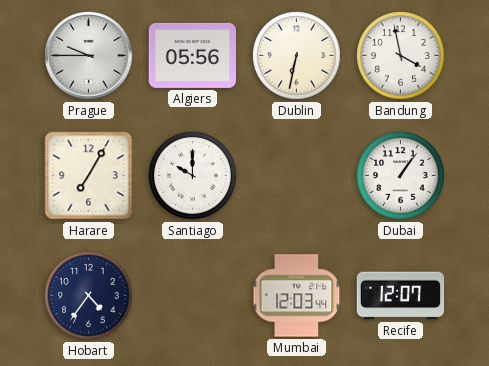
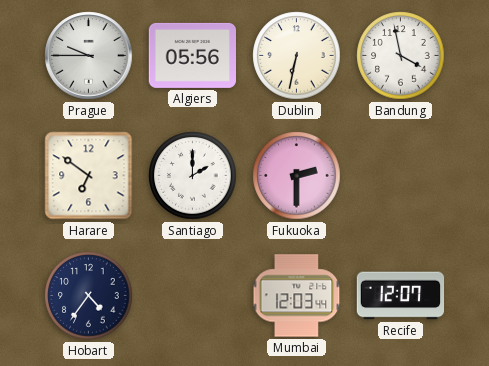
Harare: 7:05 -> 6:51
Santiago: 10:00 -> 2:00
Fukuoka: none -> 2:30
Dubai: 1:06 -> none
